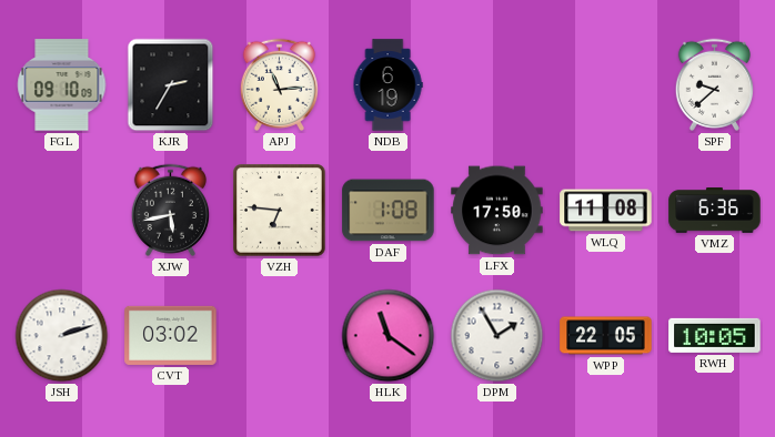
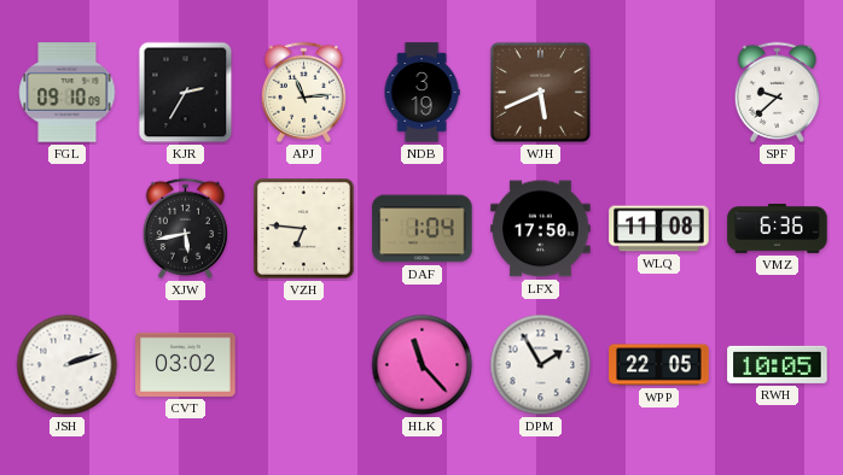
NDB: 6:19 -> 3:19
WJH: none -> 5:41
DAF: 1:08 -> 1:04
HLK: 11:21 -> 11:23
